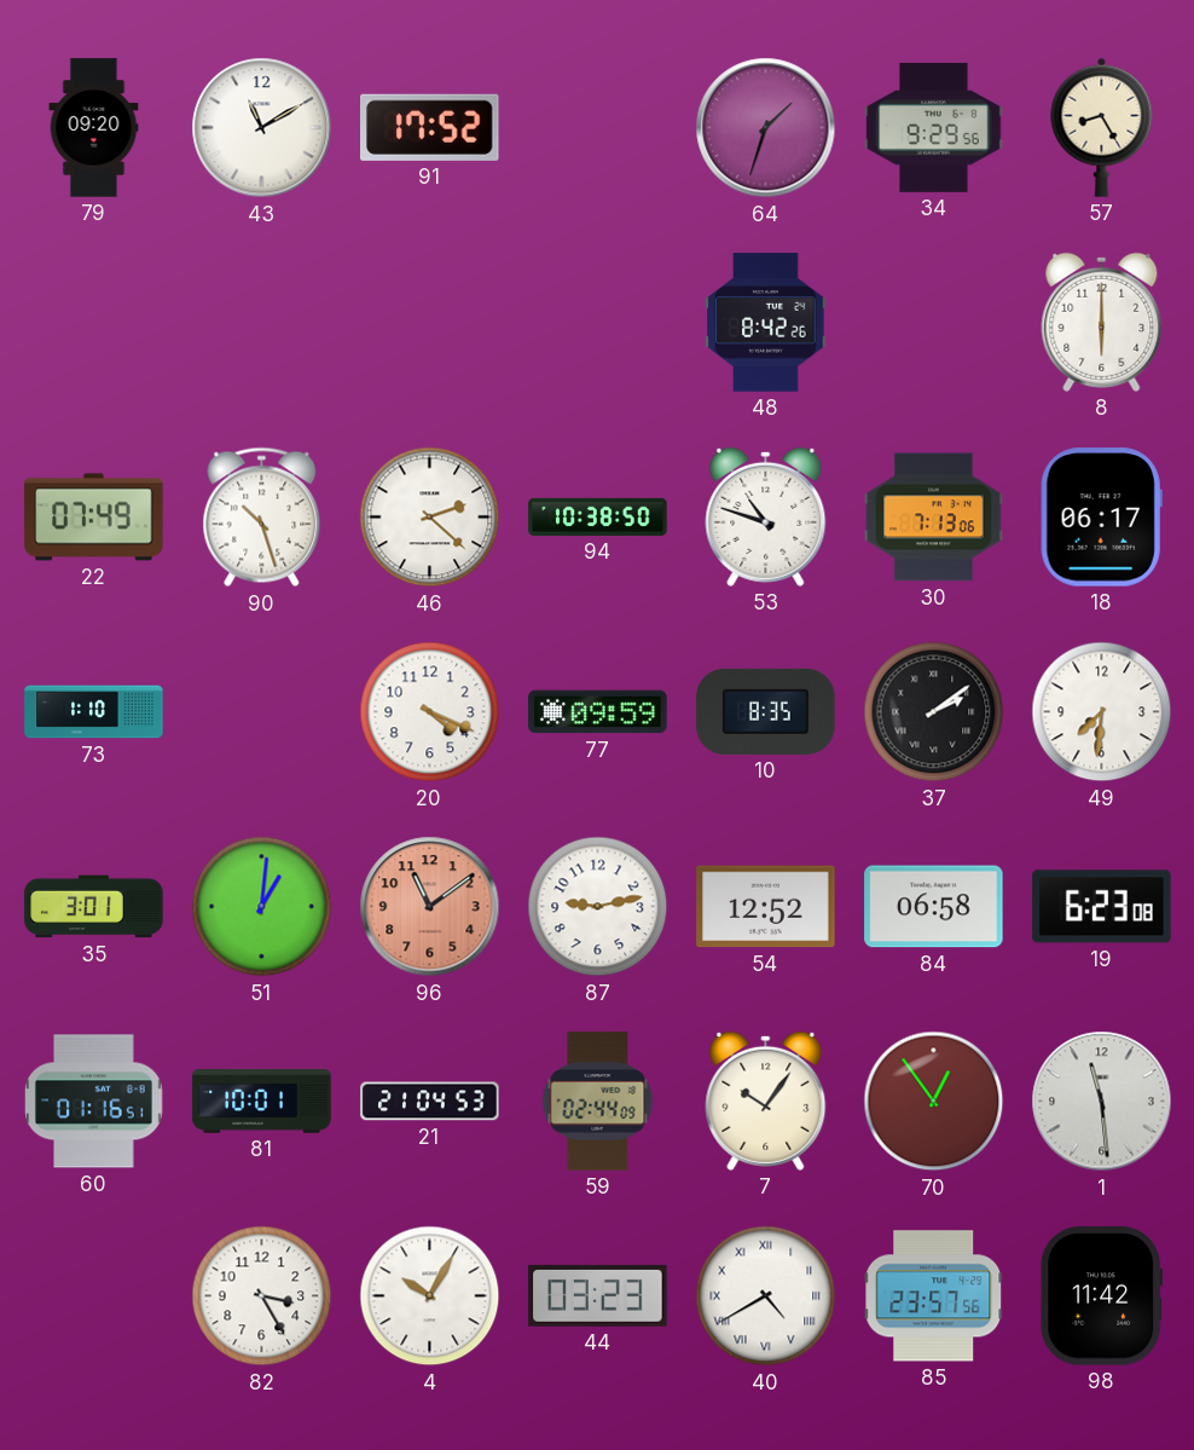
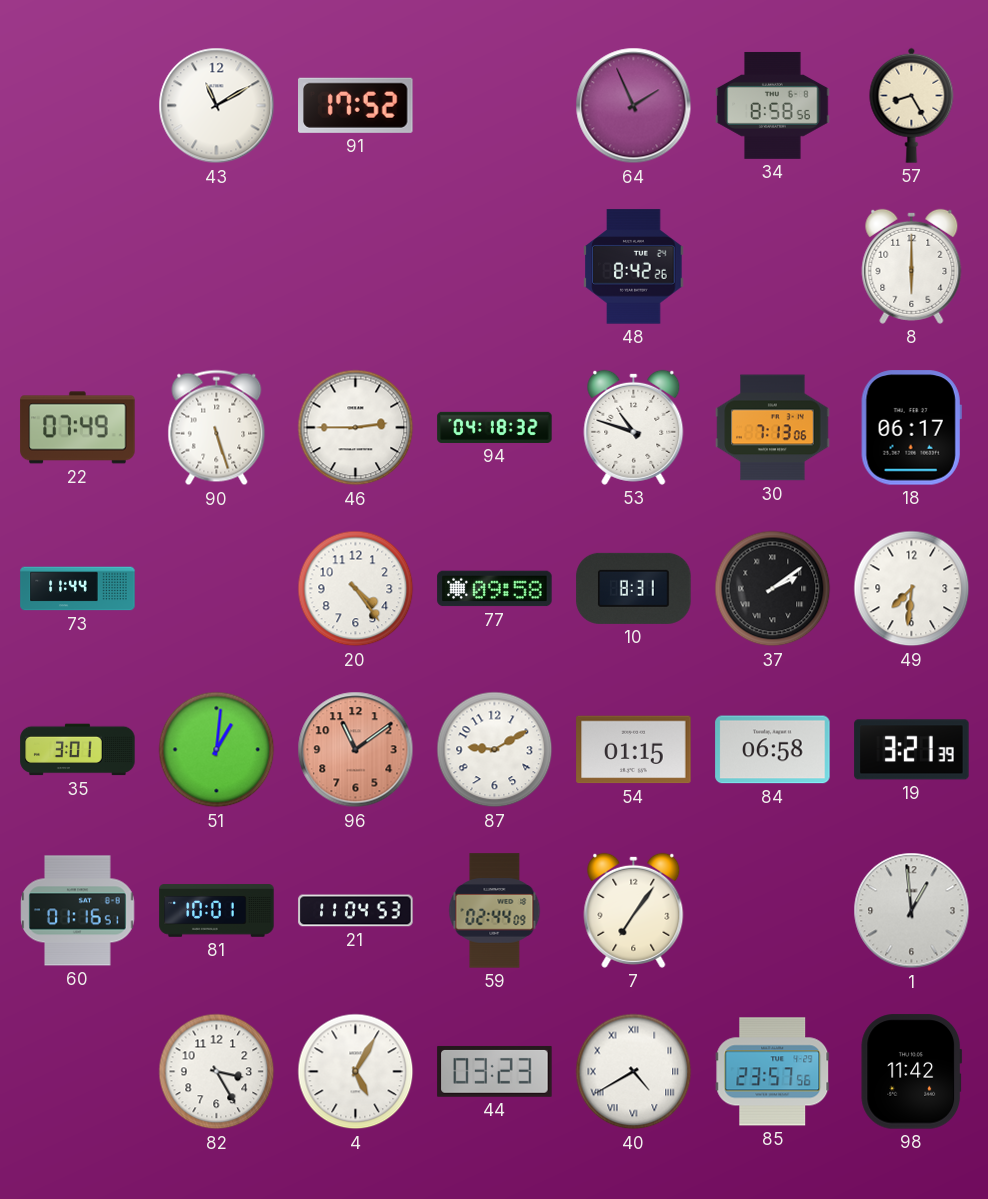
79: 09:20 -> none
64: 1:33 -> 1:56
34: 9:29 -> 8:58
90: 10:27 -> 5:27
46: 2:22 -> 2:45
94: 10:38 -> 04:18
73: 1:10 -> 11:44
20: 4:19 -> 4:24
77: 09:59 -> 09:58
10: 8:35 -> 8:31
87: 9:13 -> 9:10
54: 12:52 -> 01:15
19: 6:23 -> 3:21
21: 21:04 -> 11:04
7: 10:06 -> 7:06
70: 12:54 -> none
1: 11:29 -> 12:59
4: 10:05 -> 5:05
